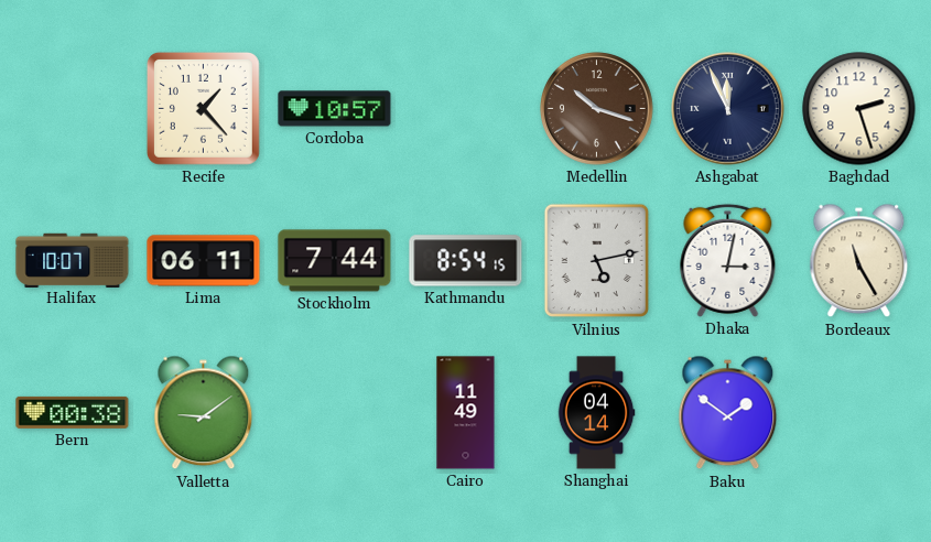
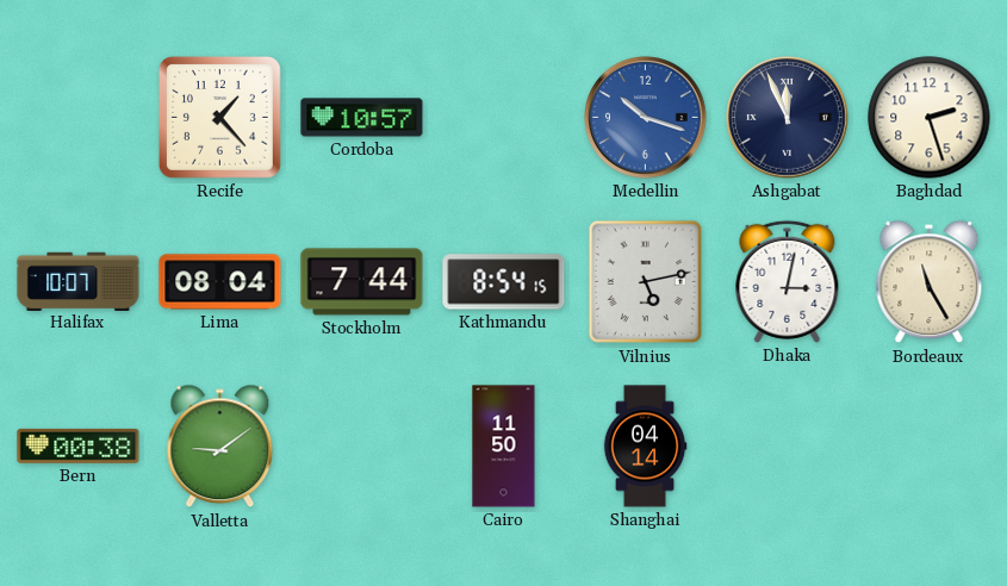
Medellin dial: brown -> blue
Lima: 06:11 -> 08:04
Cairo: 11:49 -> 11:50
Baku: 1:51 -> none
